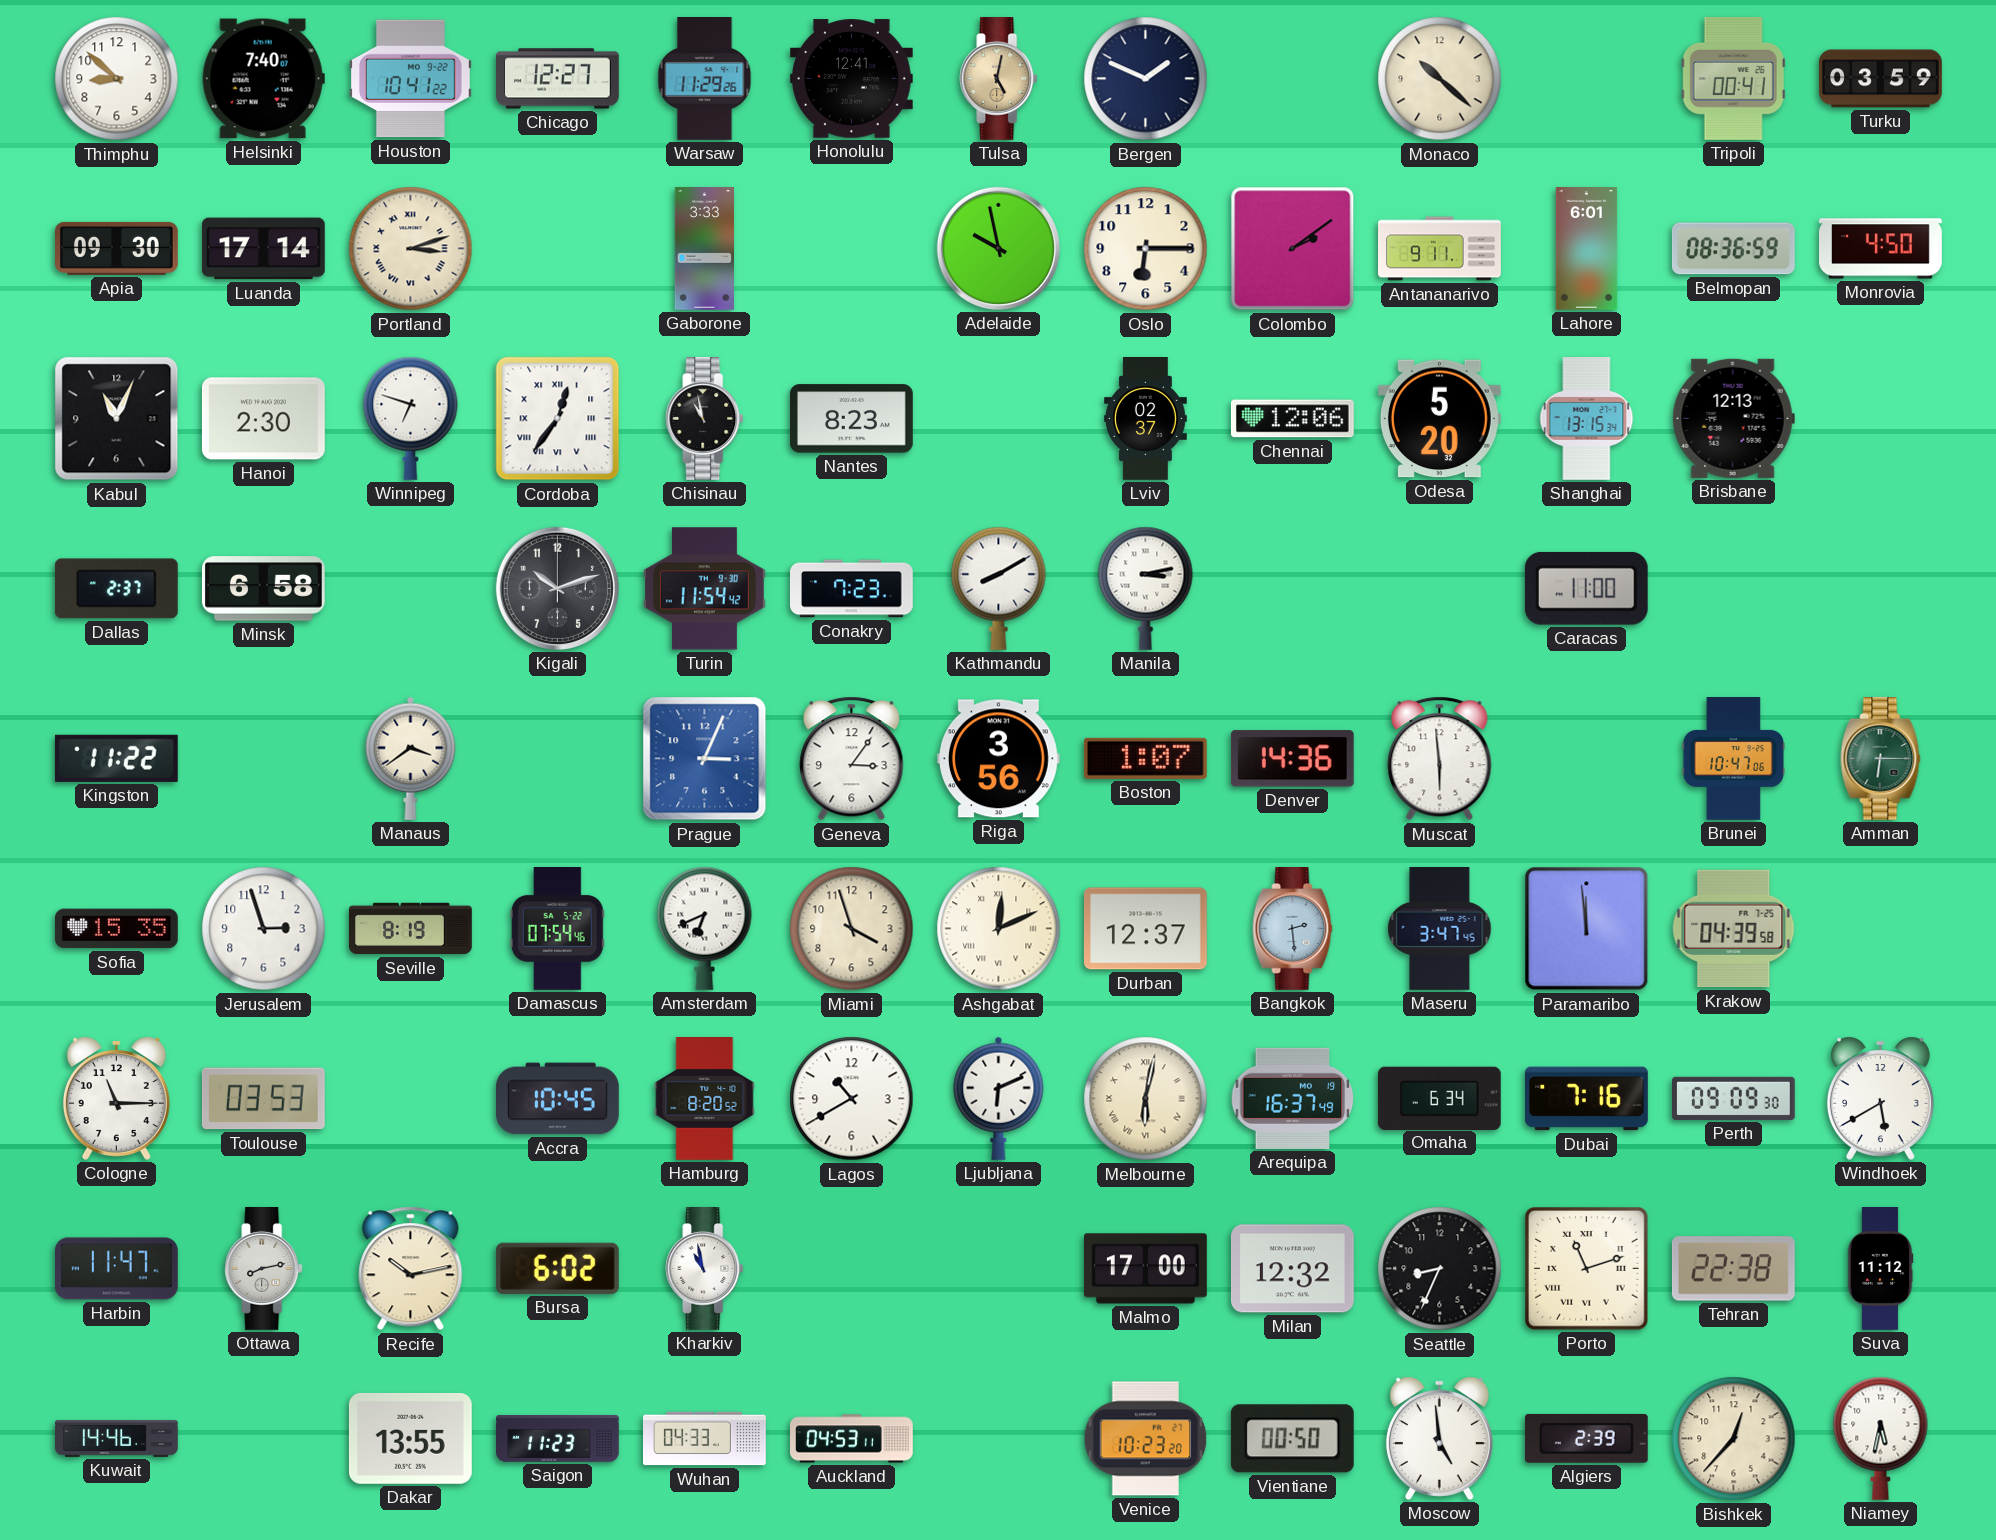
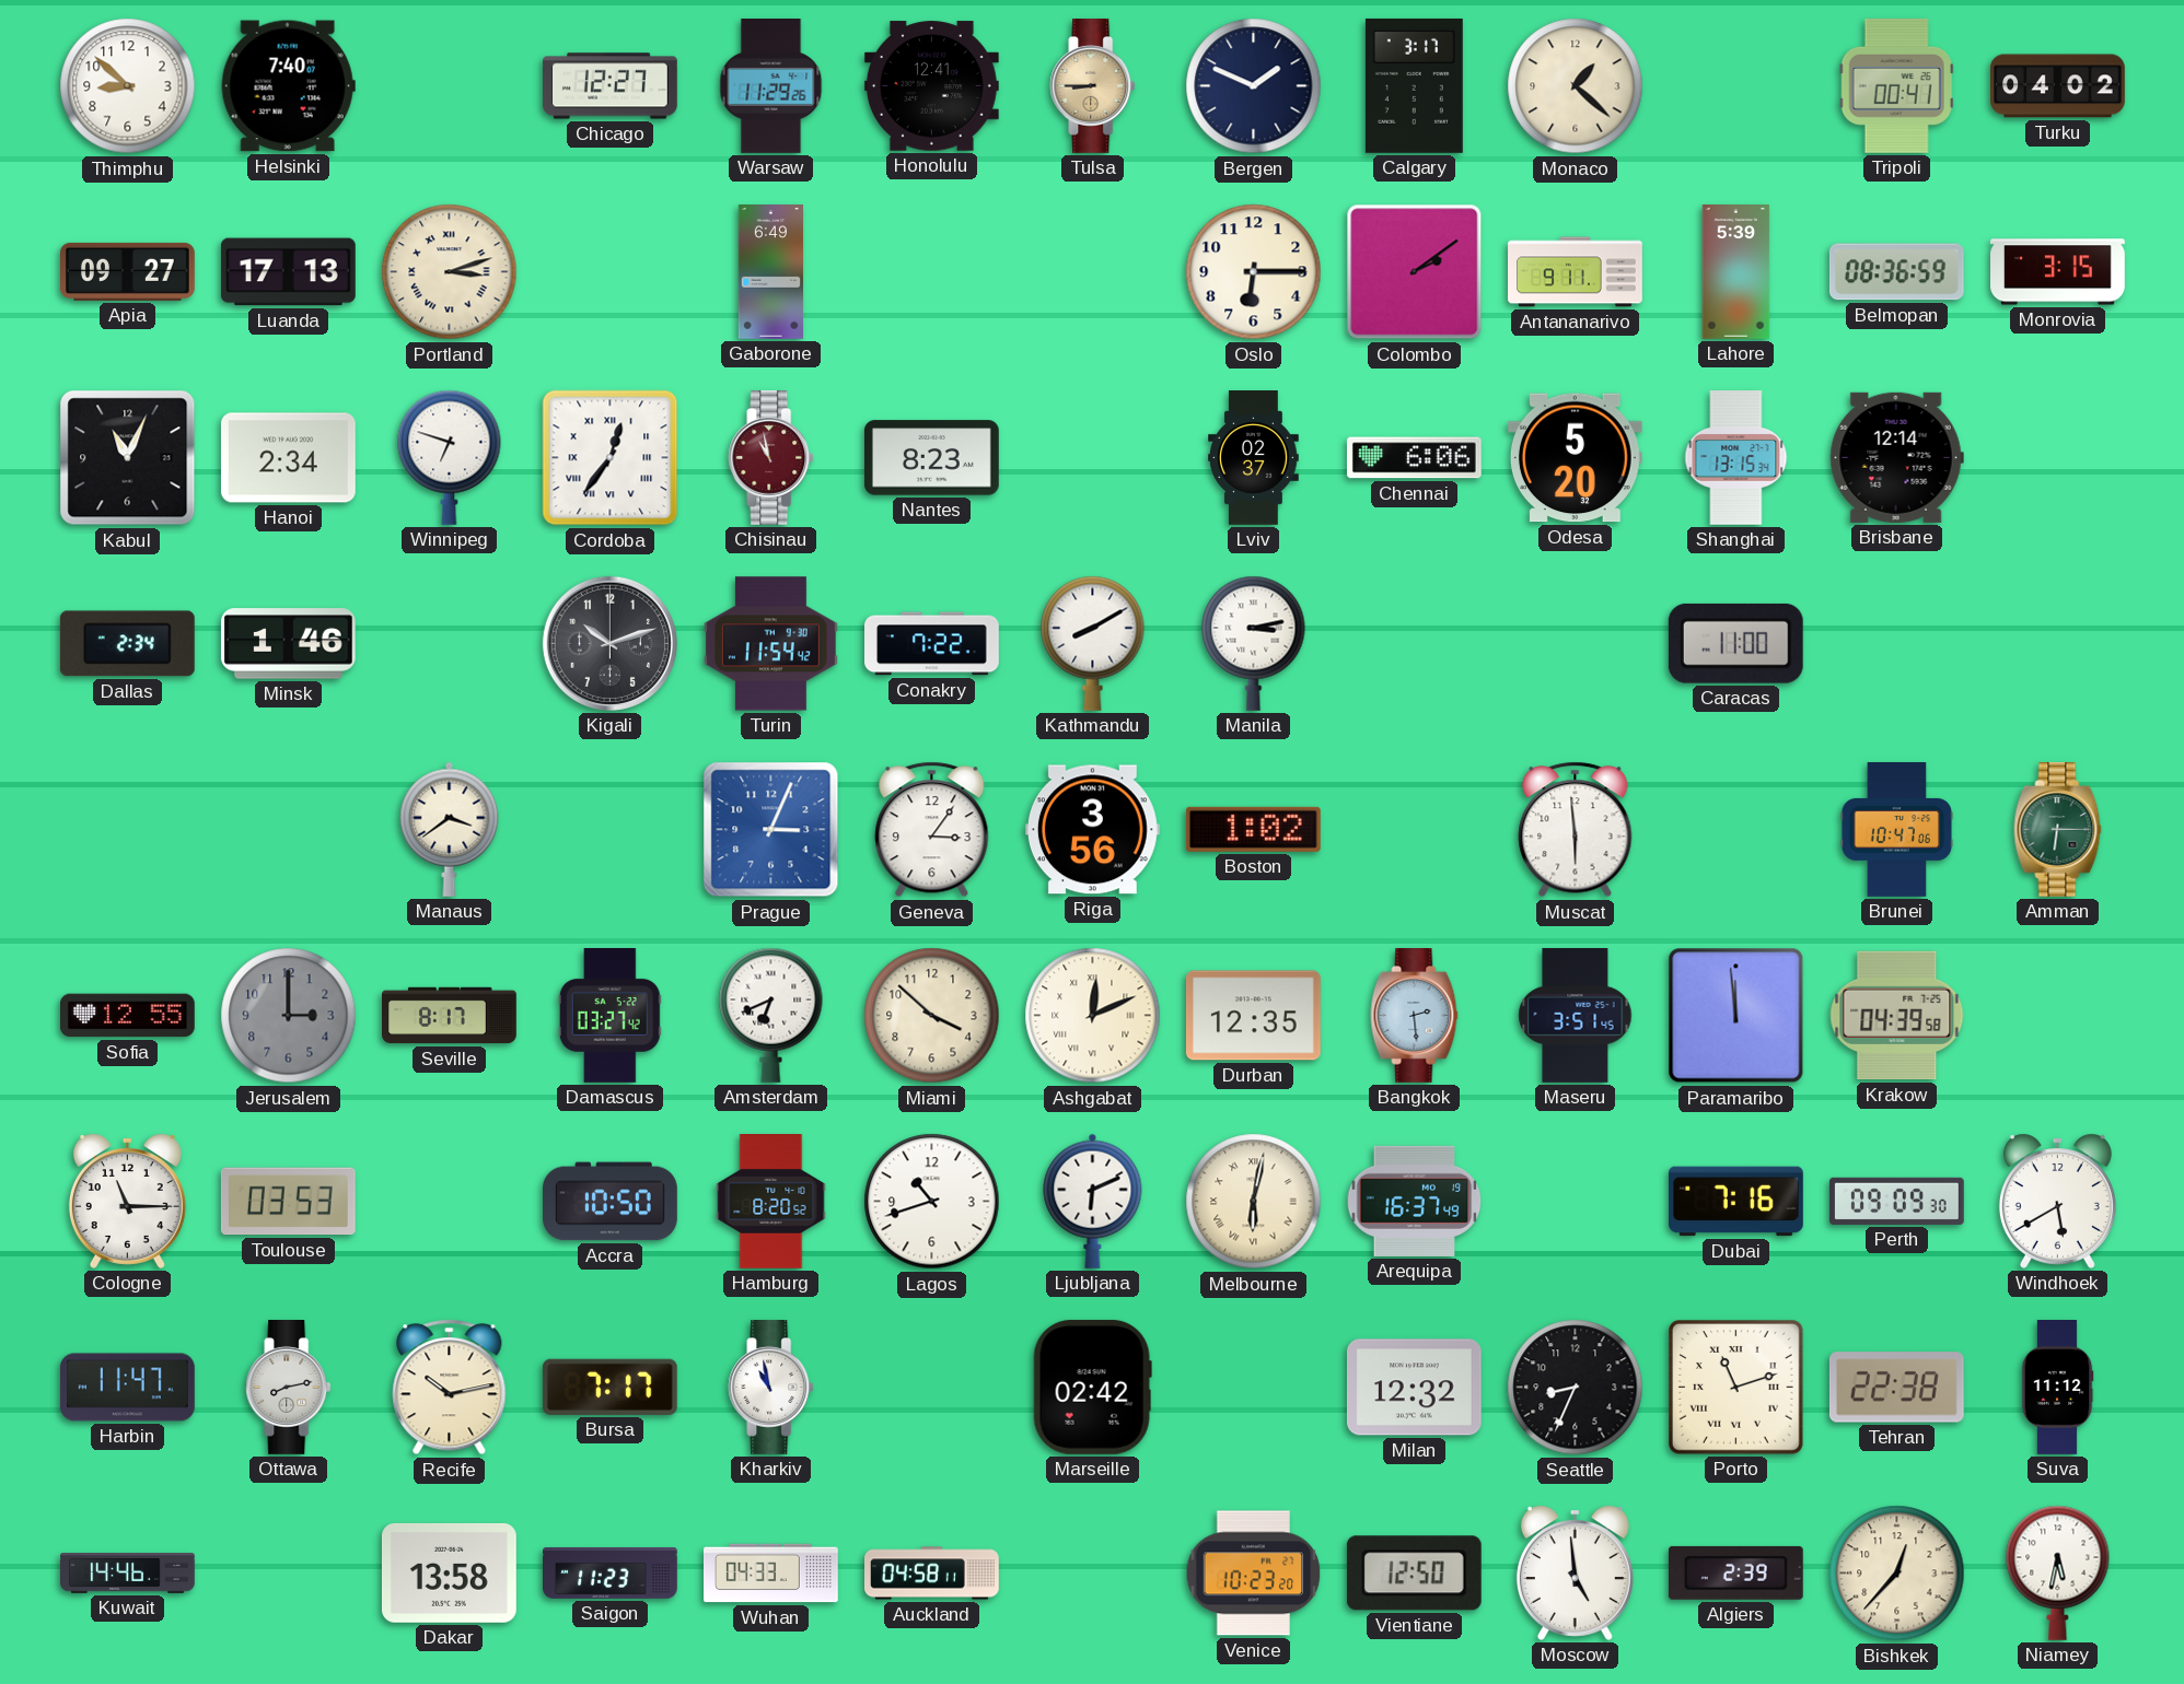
Houston: 10:41 -> none
Tulsa: 5:02 -> 8:45
Calgary: none -> 3:17
Monaco: 10:22 -> 1:22
Turku: 03:59 -> 04:02
Apia: 09:30 -> 09:27
Luanda: 17:14 -> 17:13
Gaborone: 3:33 -> 6:49
Adelaide: 9:58 -> none
Lahore: 6:01 -> 5:39
Monrovia: 4:50 -> 3:15
Hanoi: 2:30 -> 2:34
Chisinau dial: black -> burgundy
Chennai: 12:06 -> 6:06
Brisbane: 12:13 -> 12:14
Dallas: 2:37 -> 2:34
Minsk: 6:58 -> 1:46
Conakry: 7:23 -> 7:22
Kingston: 11:22 -> none
Boston: 1:07 -> 1:02
Denver: 14:36 -> none
Sofia: 15:35 -> 12:55
Jerusalem: 2:57 -> 3:00
Jerusalem dial: white -> grey
Seville: 8:19 -> 8:17
Damascus: 07:54 -> 03:27
Miami: 3:57 -> 3:52
Durban: 12:37 -> 12:35
Maseru: 3:47 -> 3:51
Accra: 10:45 -> 10:50
Lagos: 10:40 -> 10:42
Omaha: 6:34 -> none
Bursa: 6:02 -> 7:17
Marseille: none -> 02:42
Malmo: 17:00 -> none
Dakar: 13:55 -> 13:58
Auckland: 04:53 -> 04:58
Vientiane: 00:50 -> 12:50
